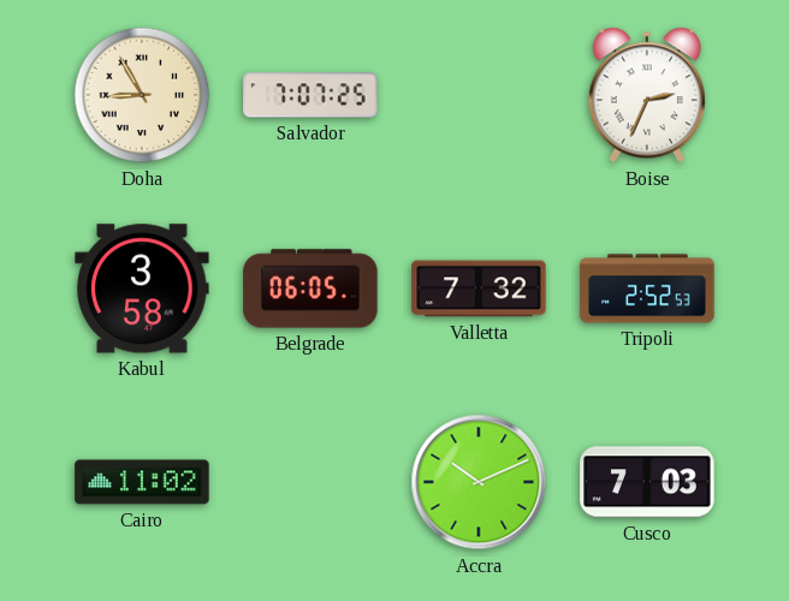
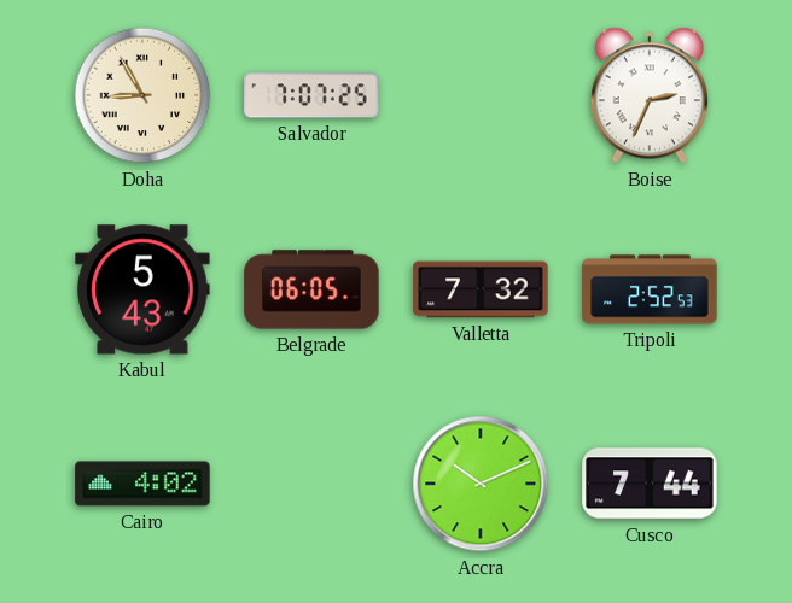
Kabul: 3:58 -> 5:43
Cairo: 11:02 -> 4:02
Cusco: 7:03 -> 7:44
